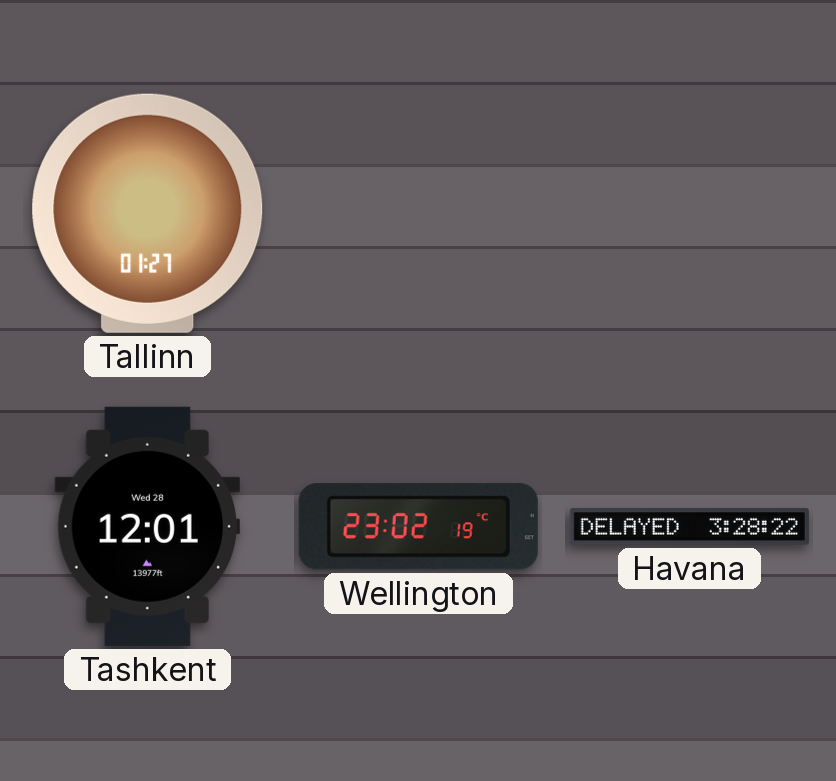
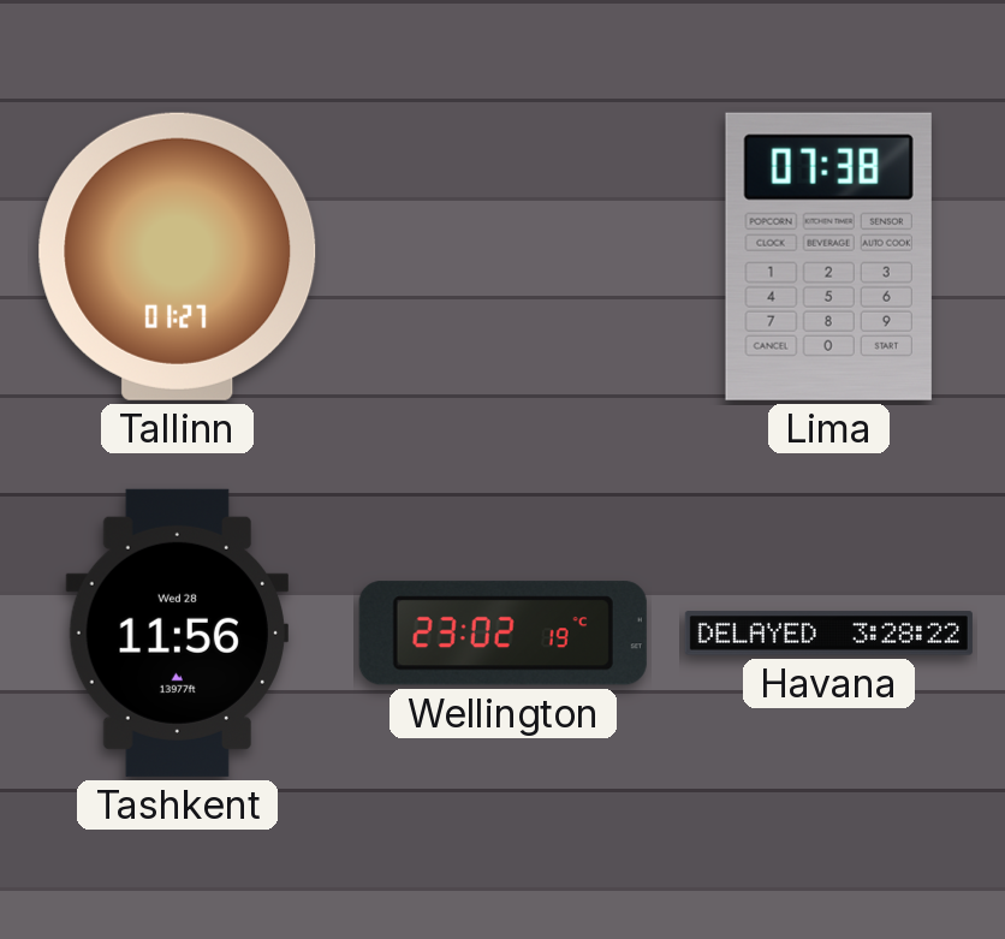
Lima: none -> 07:38
Tashkent: 12:01 -> 11:56
